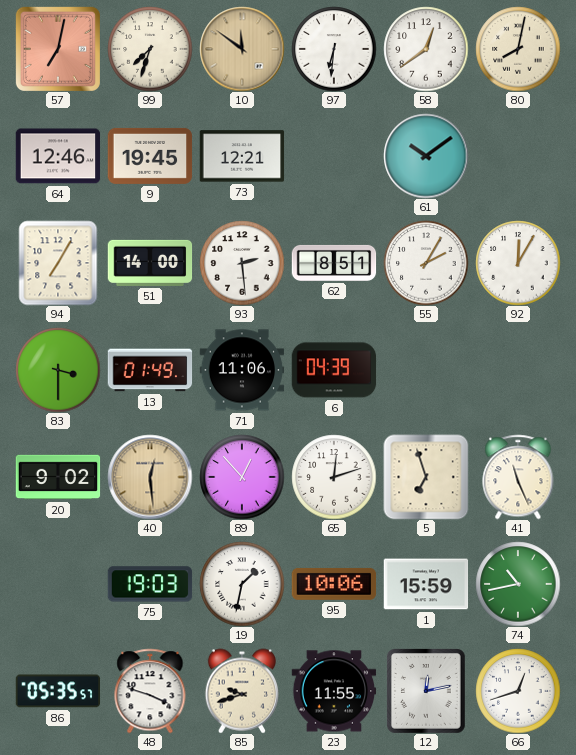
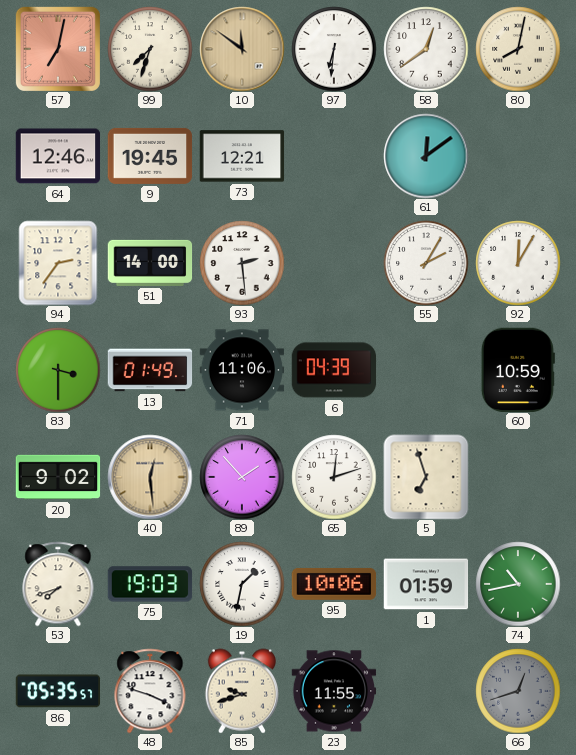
61: 10:09 -> 12:09
94: 7:05 -> 2:36
62: 8:51 -> none
60: none -> 10:59
89: 12:53 -> 1:53
41: 11:26 -> none
53: none -> 7:42
1: 15:59 -> 01:59
12: 12:13 -> none
66 dial: white -> grey
